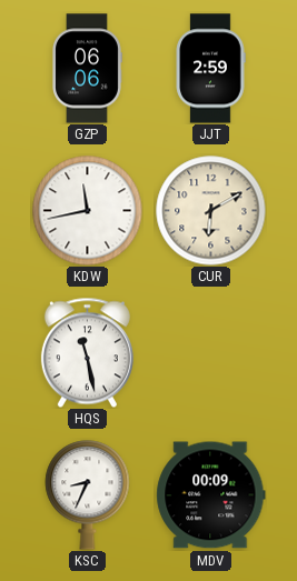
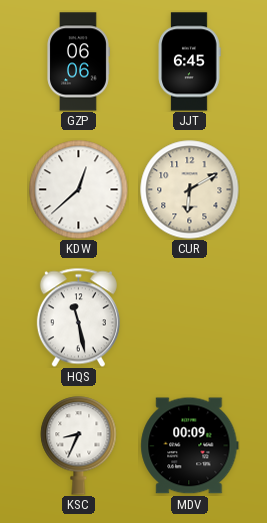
JJT: 2:59 -> 6:45
KDW: 11:43 -> 12:38
